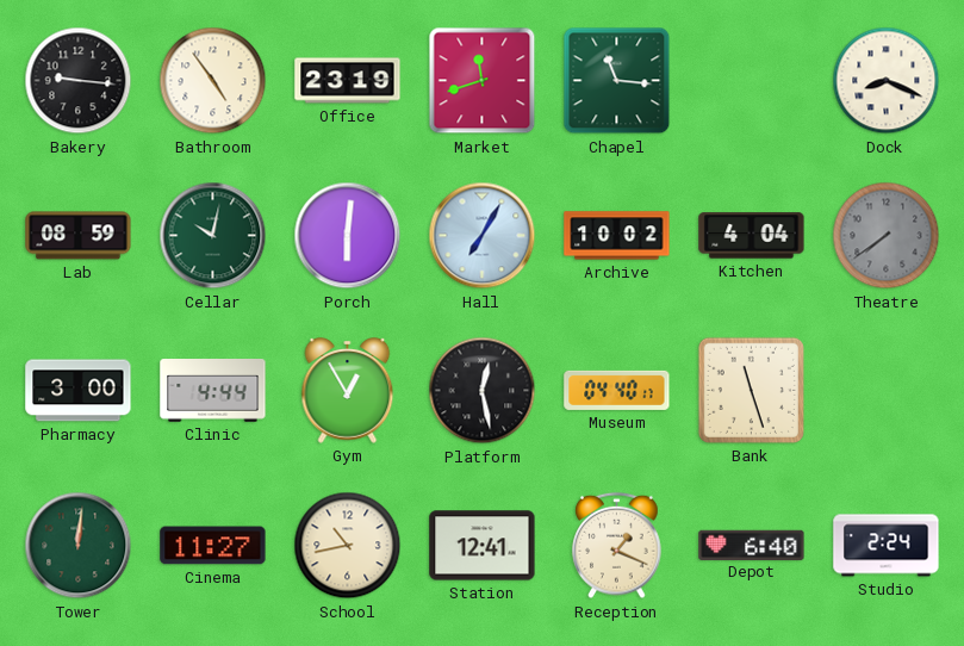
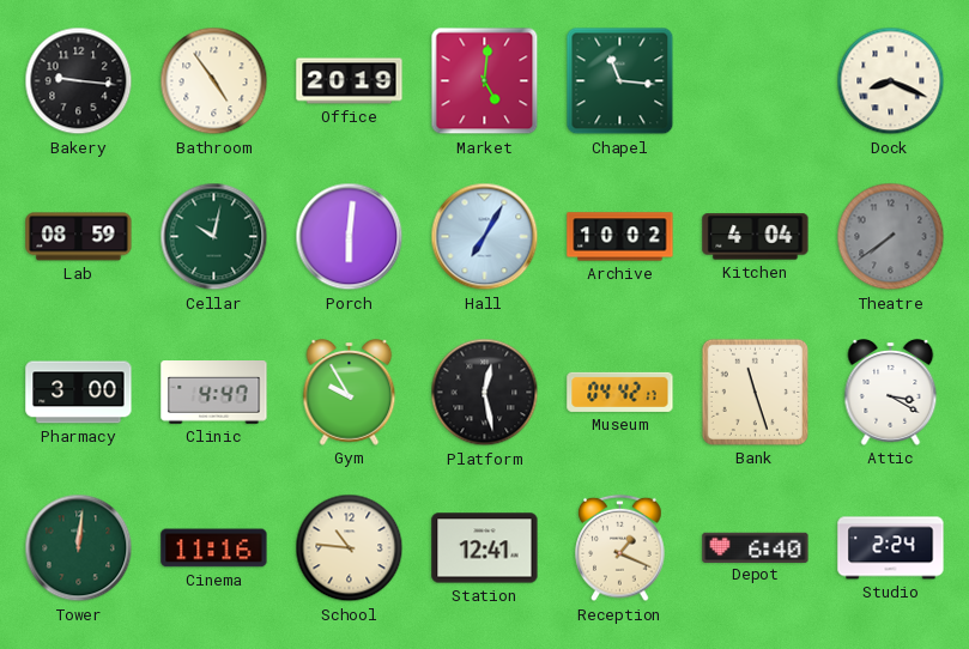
Office: 23:19 -> 20:19
Market: 11:42 -> 5:01
Clinic: 4:44 -> 4:47
Gym: 12:55 -> 9:55
Museum: 04:40 -> 04:42
Attic: none -> 3:20
Cinema: 11:27 -> 11:16
School: 10:43 -> 10:46
